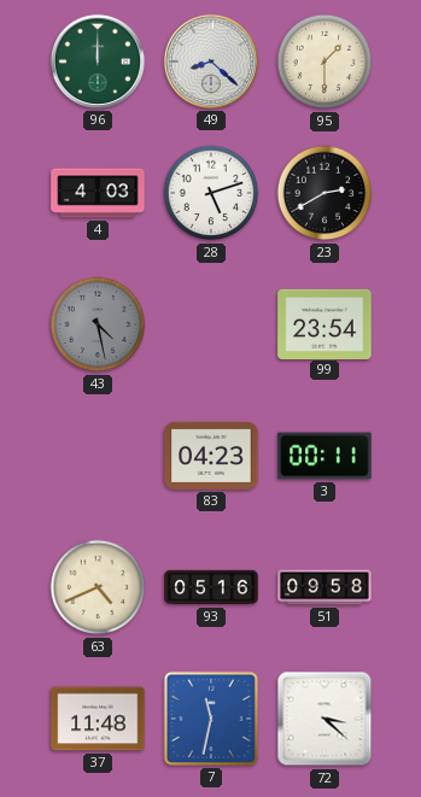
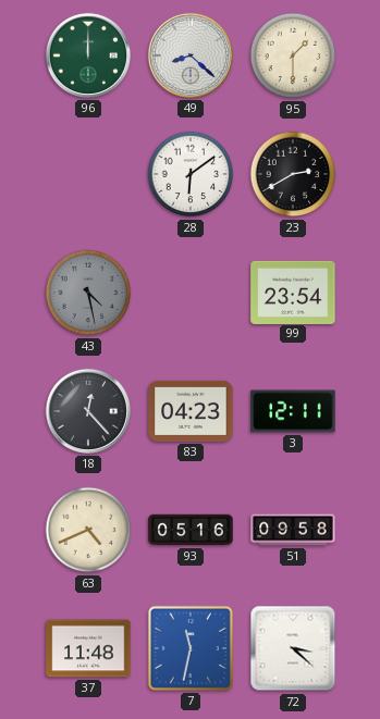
4: 4:03 -> none
28: 5:12 -> 6:09
18: none -> 12:23
3: 00:11 -> 12:11
